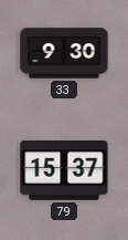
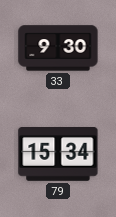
79: 15:37 -> 15:34
